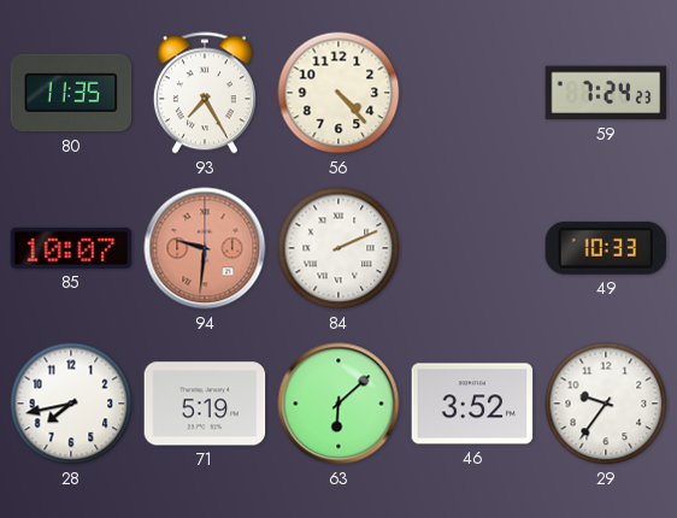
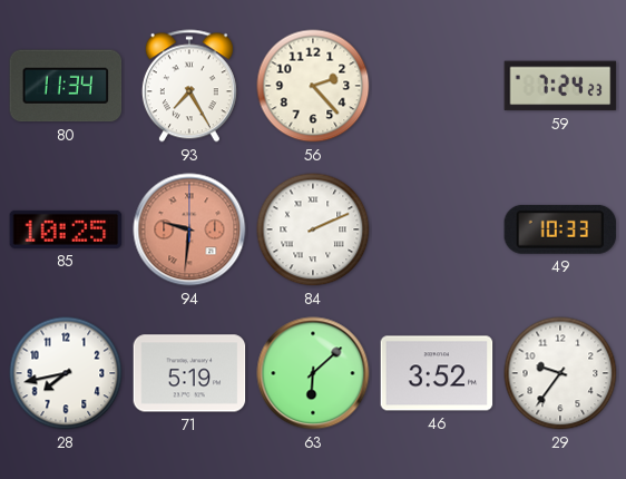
80: 11:35 -> 11:34
56: 4:23 -> 2:23
85: 10:07 -> 10:25
